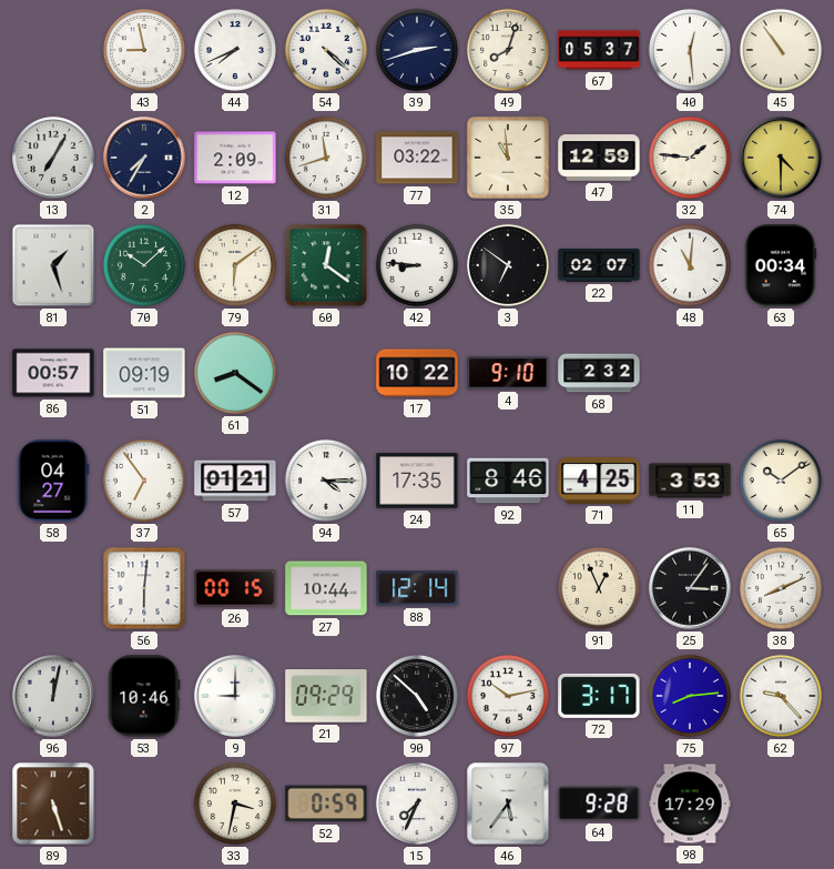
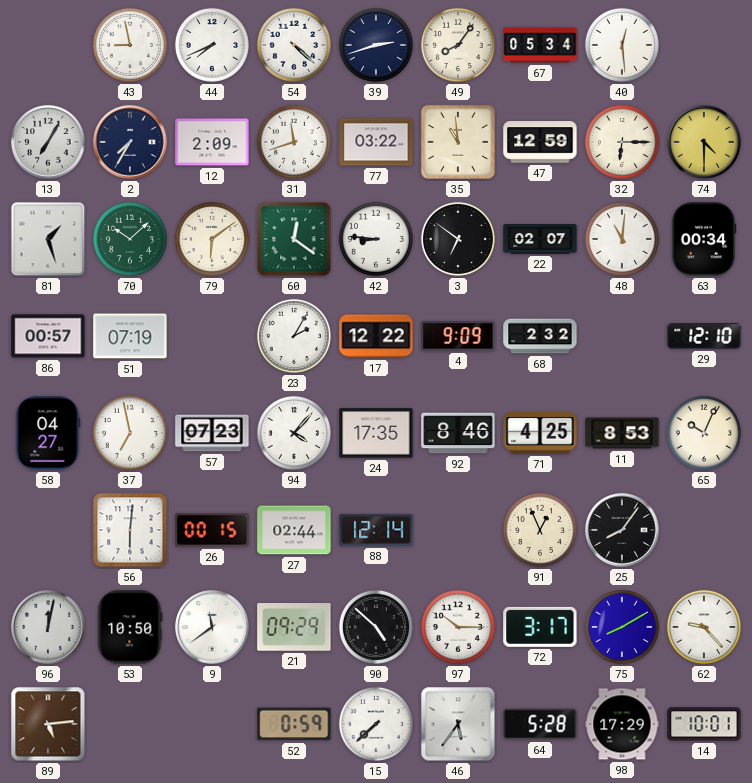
49: 8:03 -> 8:06
67: 05:37 -> 05:34
45: 10:54 -> none
32: 1:46 -> 6:15
51: 09:19 -> 07:19
61: 8:21 -> none
23: none -> 2:05
17: 10:22 -> 12:22
4: 9:10 -> 9:09
29: none -> 12:10
37: 6:54 -> 6:58
57: 01:21 -> 07:23
94: 4:15 -> 4:07
11: 3:53 -> 8:53
65: 10:09 -> 10:04
27: 10:44 -> 02:44
25: 3:06 -> 8:06
38: 8:11 -> none
53: 10:46 -> 10:50
9: 9:00 -> 11:39
97: 10:13 -> 10:15
75: 8:14 -> 8:10
89: 5:27 -> 5:14
33: 3:32 -> none
15: 7:34 -> 7:38
64: 9:28 -> 5:28
14: none -> 10:01
